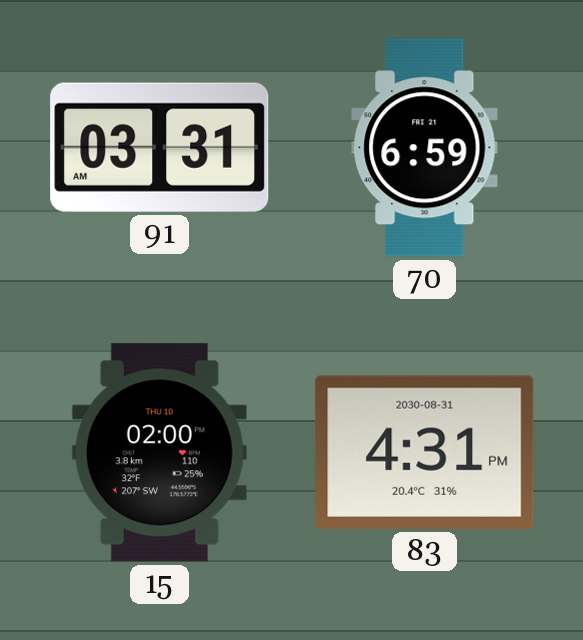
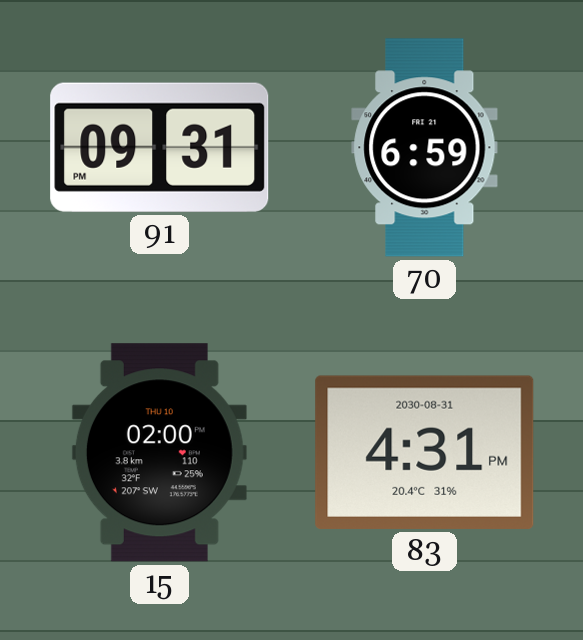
91: 03:31 -> 09:31
